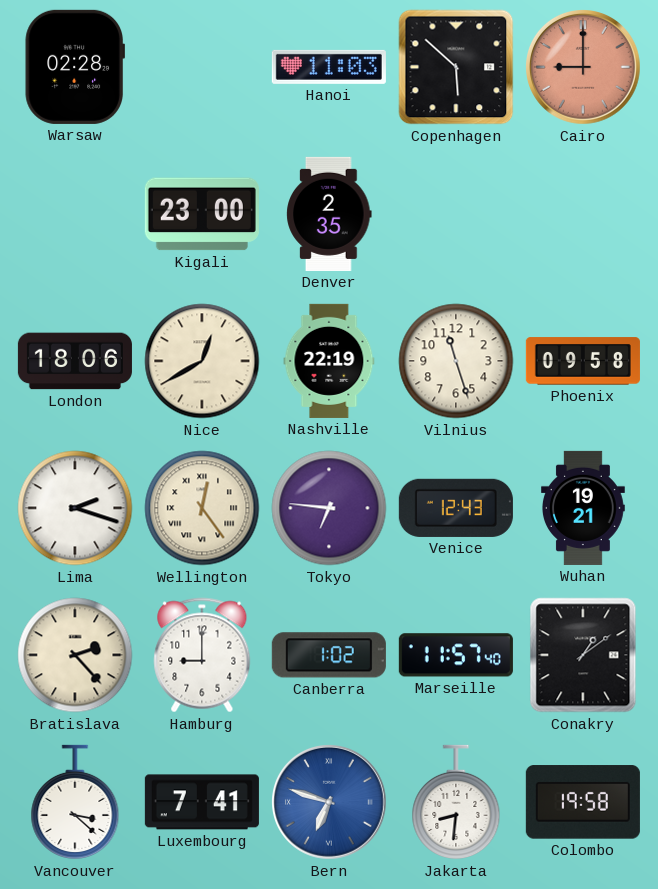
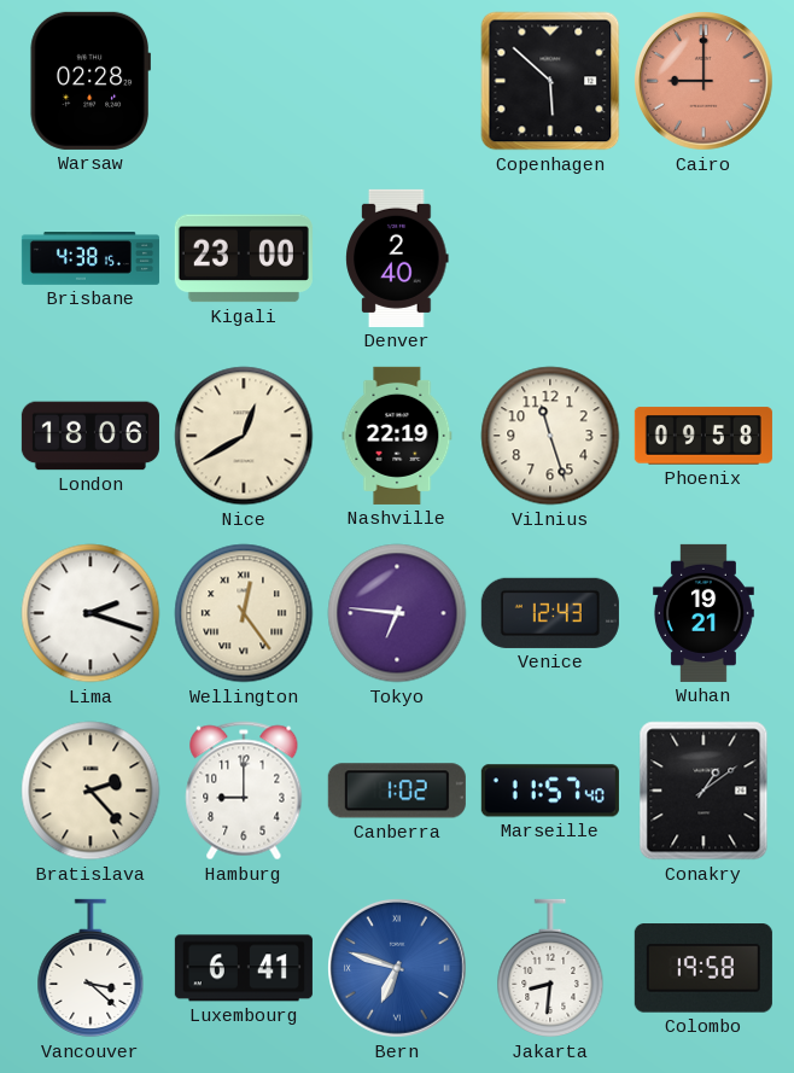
Hanoi: 11:03 -> none
Brisbane: none -> 4:38
Denver: 2:35 -> 2:40
Luxembourg: 7:41 -> 6:41
